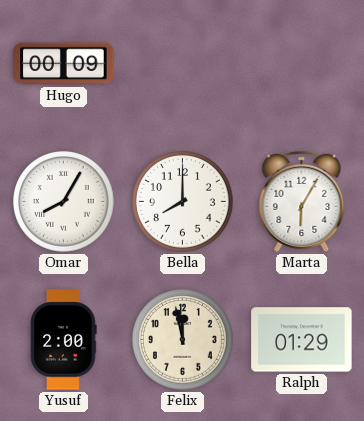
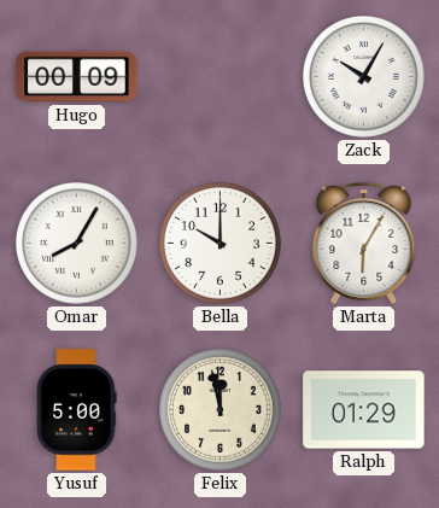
Zack: none -> 10:05
Bella: 8:00 -> 10:00
Yusuf: 2:00 -> 5:00
